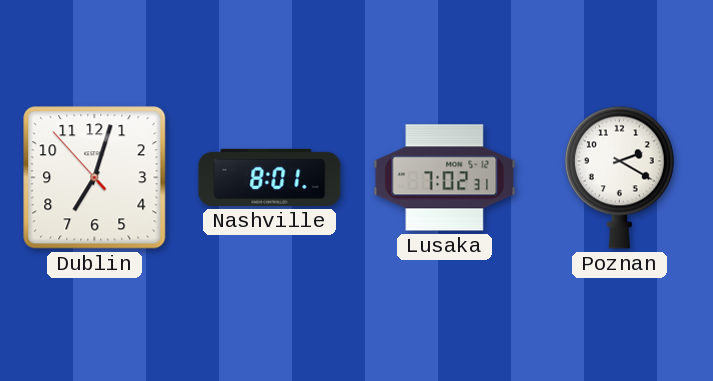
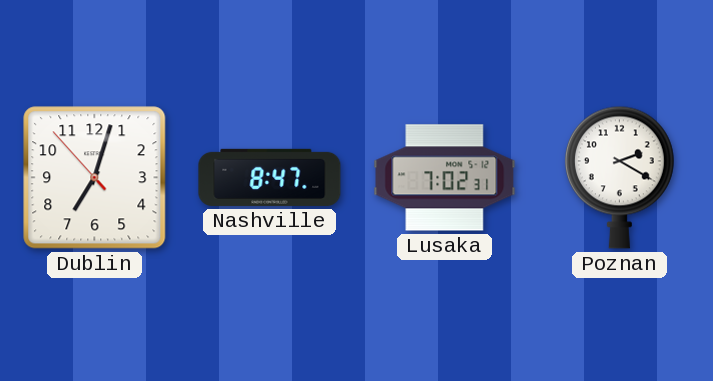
Nashville: 8:01 -> 8:47
